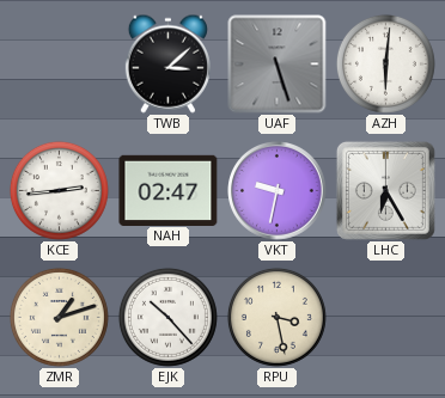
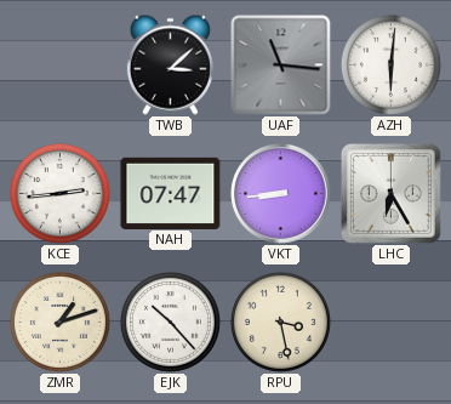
UAF: 5:27 -> 11:16
NAH: 02:47 -> 07:47
VKT: 9:32 -> 8:44
